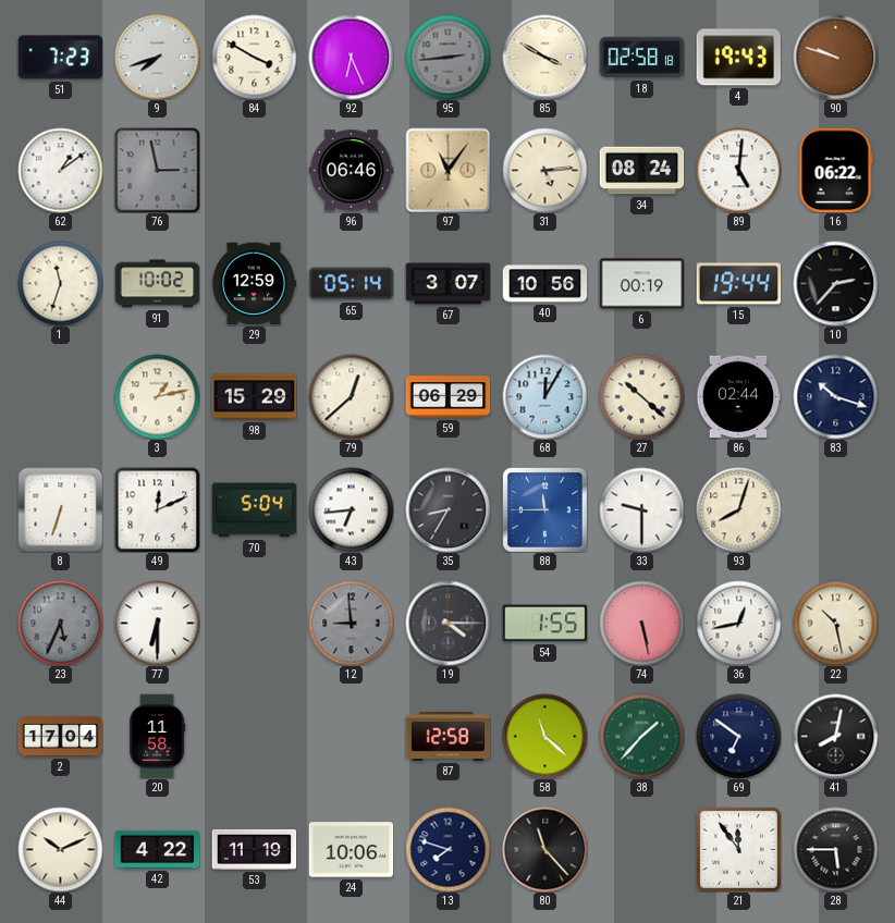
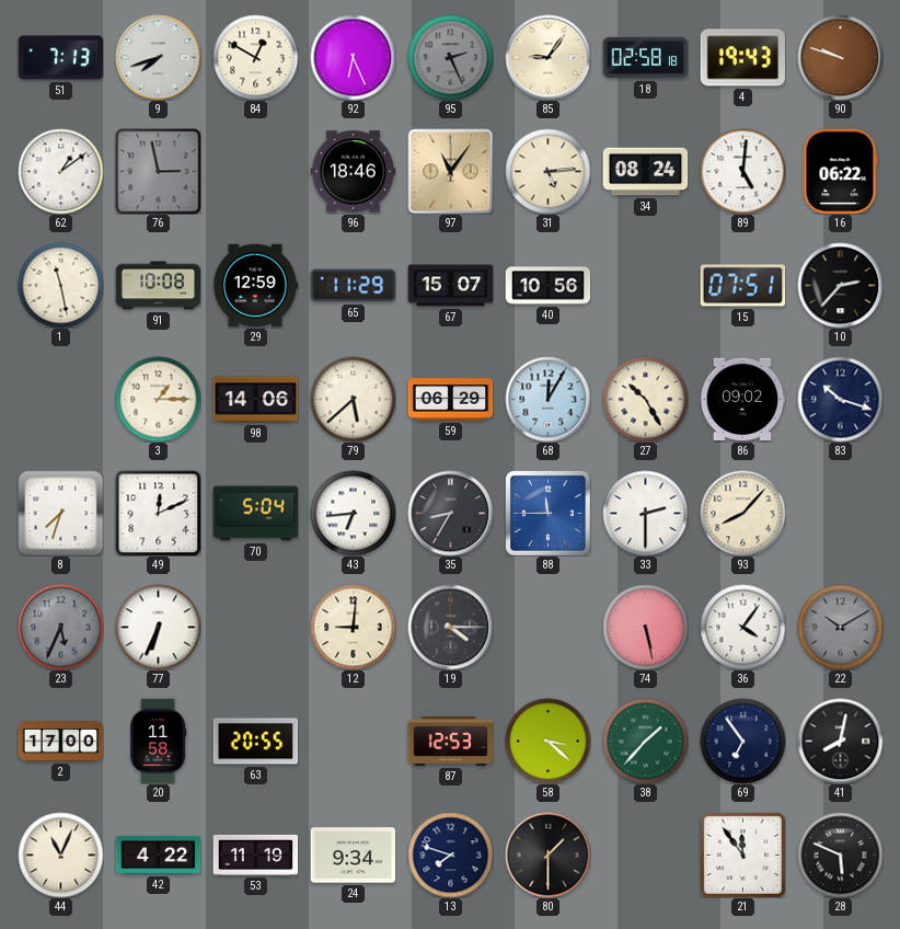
51: 7:23 -> 7:13
84: 3:50 -> 12:50
95: 2:44 -> 2:26
85: 3:50 -> 9:06
96: 06:46 -> 18:46
1: 11:33 -> 11:28
91: 10:02 -> 10:08
65: 05:14 -> 11:29
67: 3:07 -> 15:07
6: 00:19 -> none
15: 19:44 -> 07:51
3: 1:13 -> 1:15
98: 15:29 -> 14:06
79: 12:38 -> 5:38
27: 10:22 -> 10:25
86: 02:44 -> 09:02
8: 6:33 -> 7:33
33: 9:30 -> 2:30
93: 8:03 -> 8:07
77: 6:30 -> 6:34
12: 8:59 -> 9:01
12 dial: grey -> cream
54: 1:55 -> none
36: 12:43 -> 4:06
22: 10:28 -> 10:10
22 dial: cream -> grey
2: 17:04 -> 17:00
63: none -> 20:55
87: 12:58 -> 12:53
58: 11:22 -> 3:22
69: 6:51 -> 6:54
44: 10:11 -> 11:04
24: 10:06 -> 9:34
80: 11:23 -> 1:30
28: 5:45 -> 5:49
